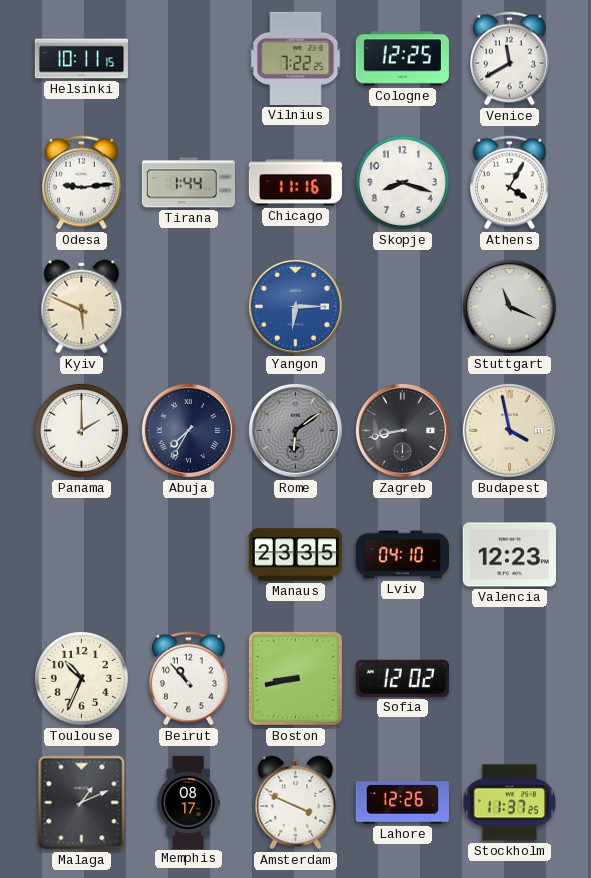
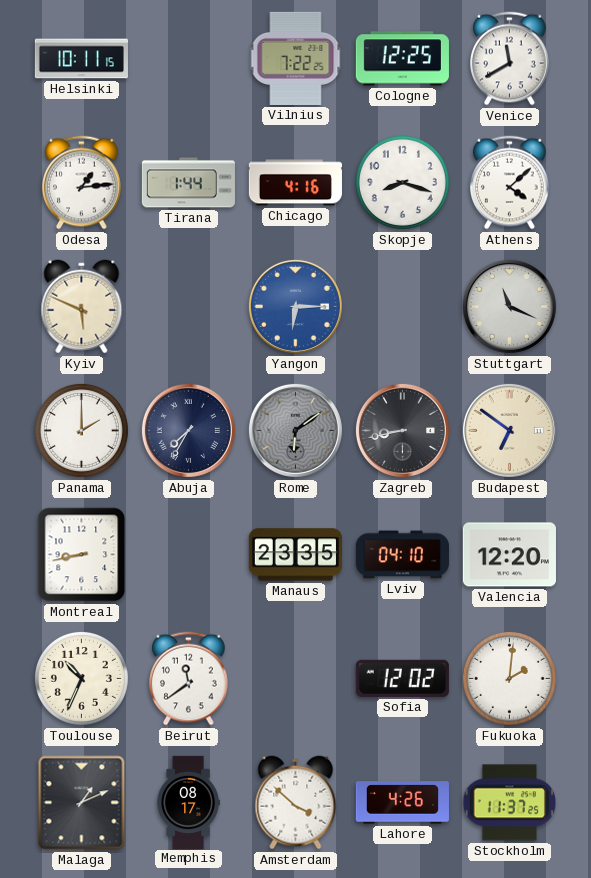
Odesa: 9:14 -> 1:14
Chicago: 11:16 -> 4:16
Athens: 4:05 -> 4:08
Budapest: 3:58 -> 6:51
Montreal: none -> 8:43
Valencia: 12:23 -> 12:20
Beirut: 10:53 -> 11:39
Boston: 8:43 -> none
Fukuoka: none -> 2:01
Amsterdam: 3:49 -> 3:52
Lahore: 12:26 -> 4:26
